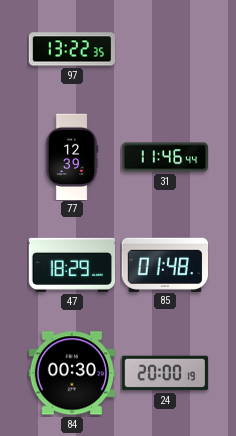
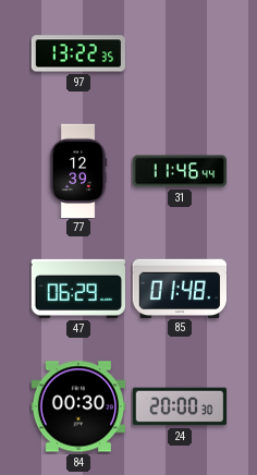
47: 18:29 -> 06:29
24: 20:00:19 -> 20:00:30
